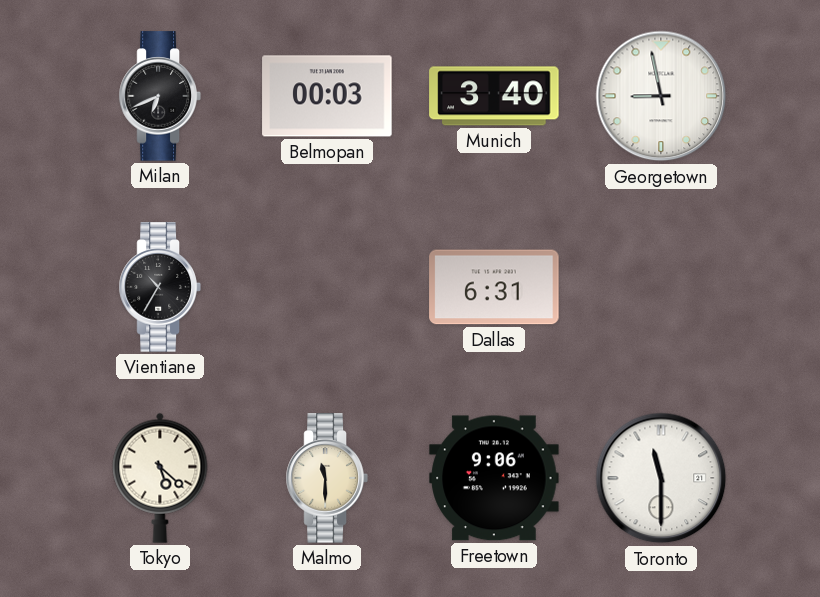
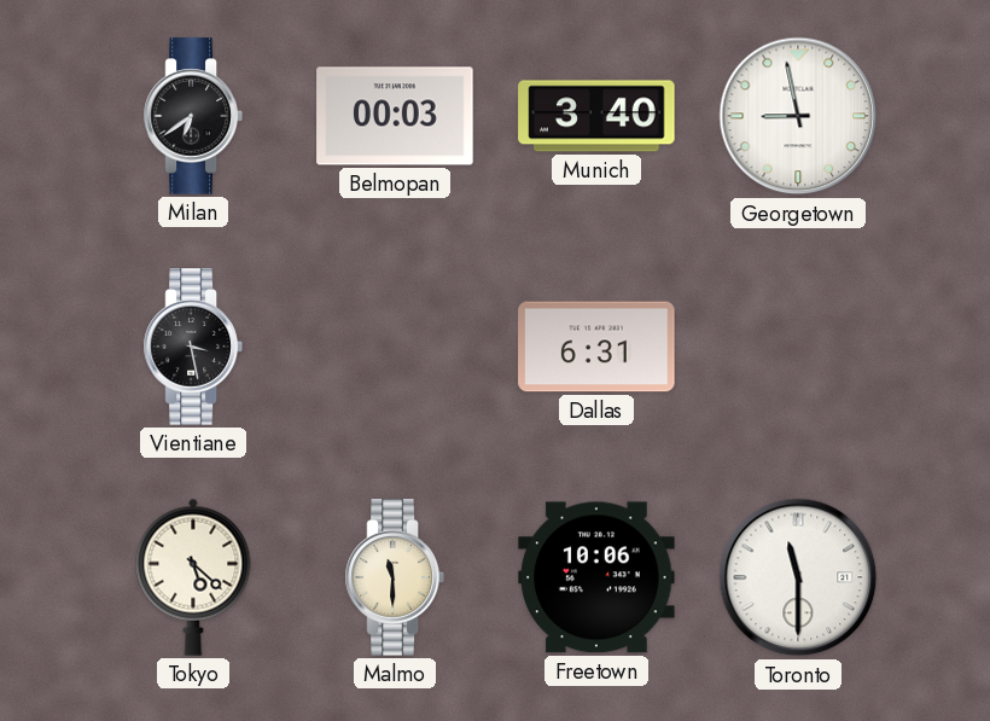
Milan: 6:41 -> 6:39
Vientiane: 10:35 -> 3:28
Freetown: 9:06 -> 10:06
